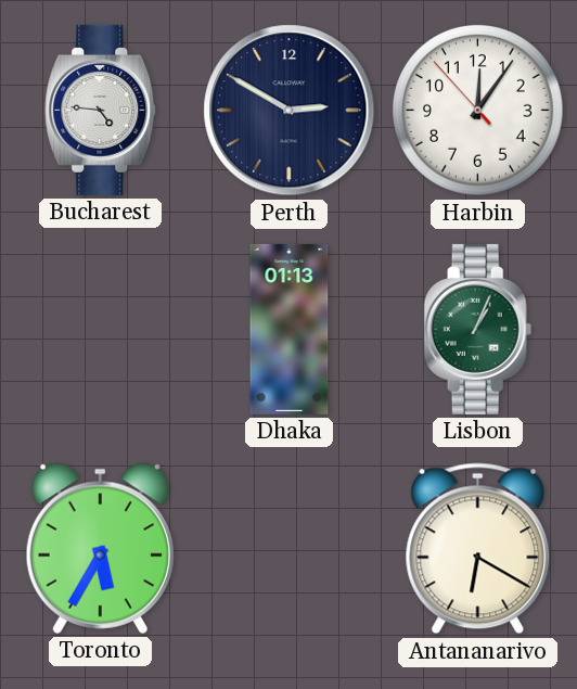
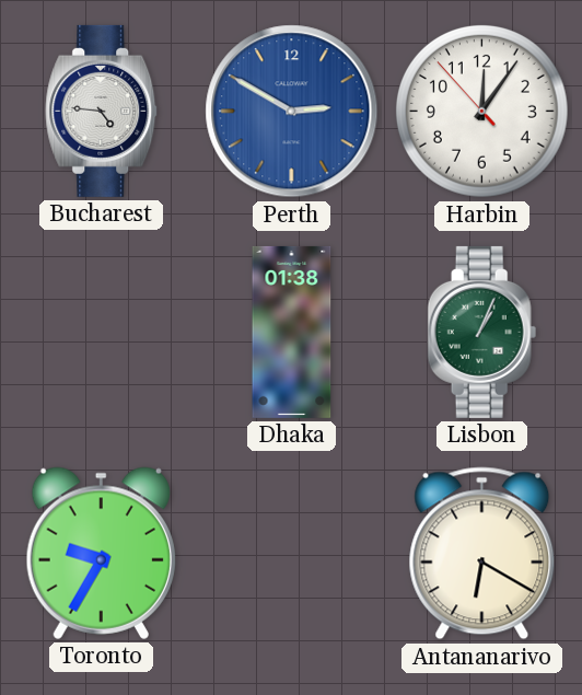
Perth dial: navy -> blue
Dhaka: 01:13 -> 01:38
Toronto: 5:35 -> 9:35
